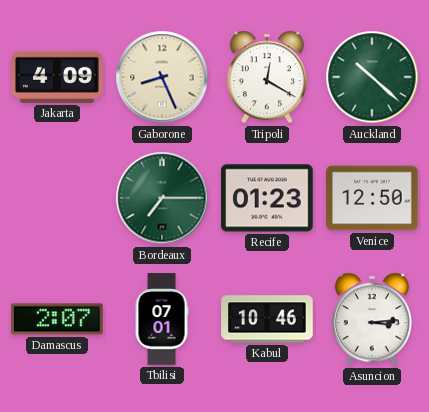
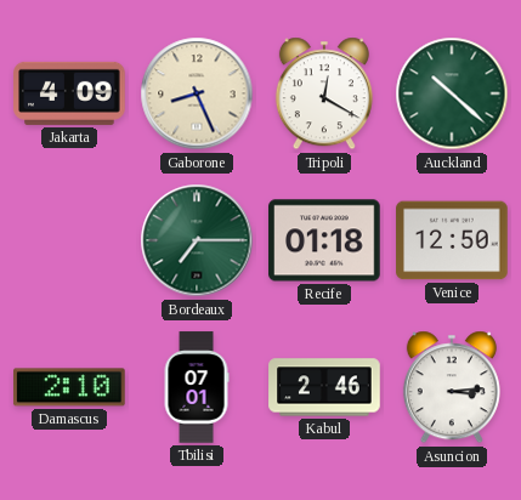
Recife: 01:23 -> 01:18
Damascus: 2:07 -> 2:10
Kabul: 10:46 -> 2:46
